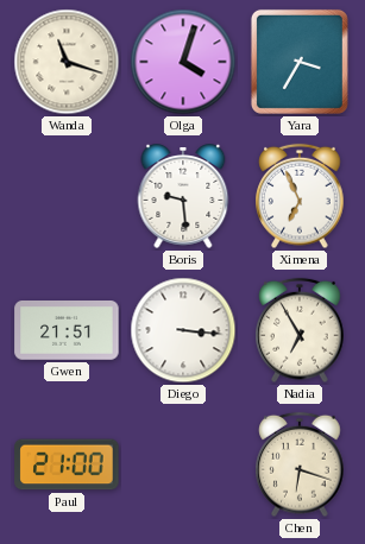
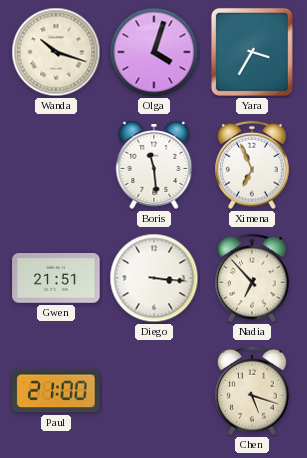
Wanda: 11:18 -> 10:18
Boris: 9:29 -> 11:29
Nadia: 6:55 -> 6:53
Chen: 6:18 -> 5:18
